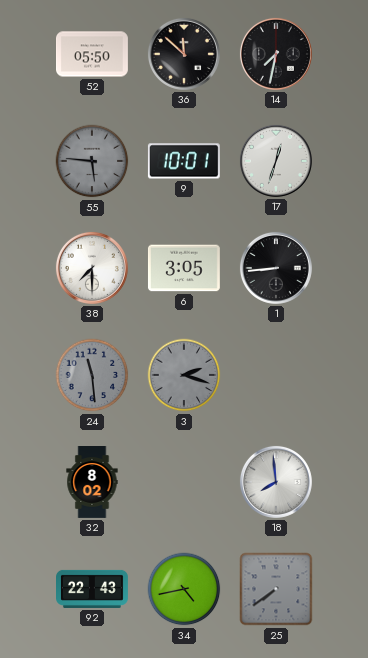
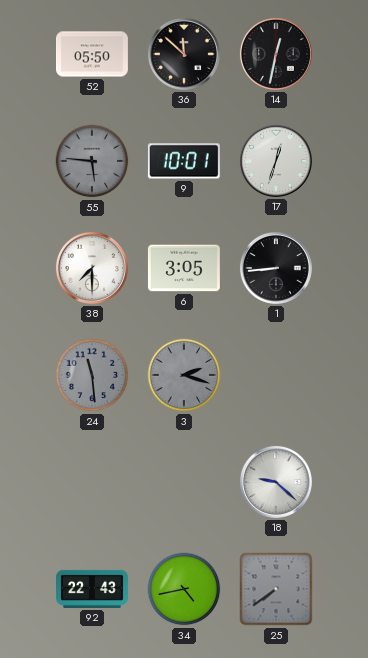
14: 7:32 -> 12:32
32: 8:02 -> none
18: 7:59 -> 9:22
